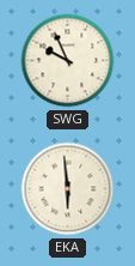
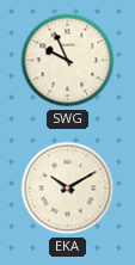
EKA: 5:59 -> 10:10
